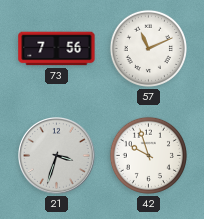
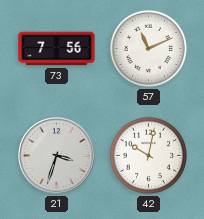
42: 9:57 -> 10:02
